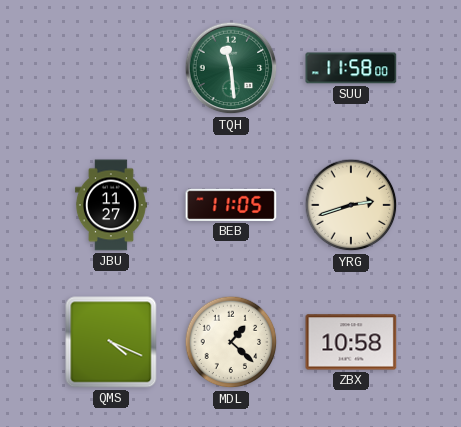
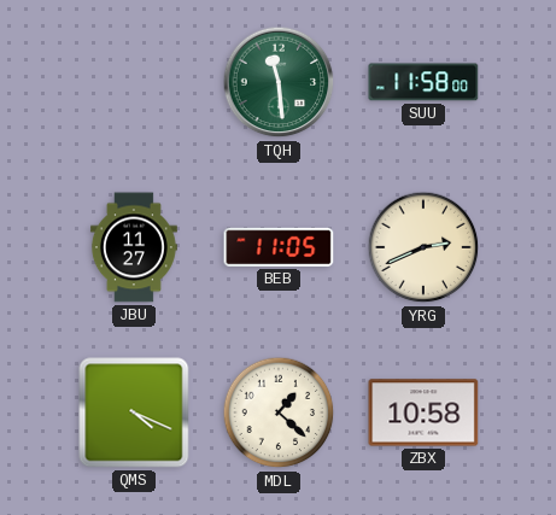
YRG: 2:42 -> 2:41
